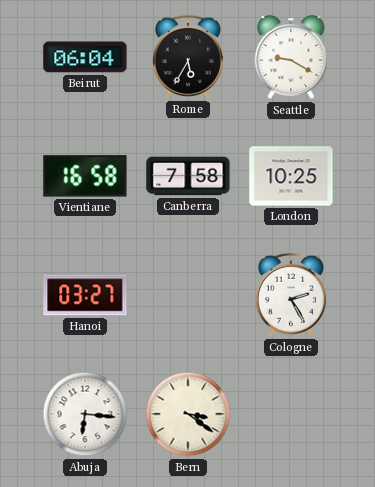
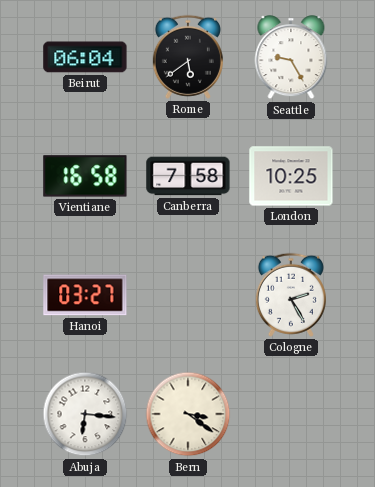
Rome: 5:35 -> 5:39
Seattle: 9:20 -> 9:25
